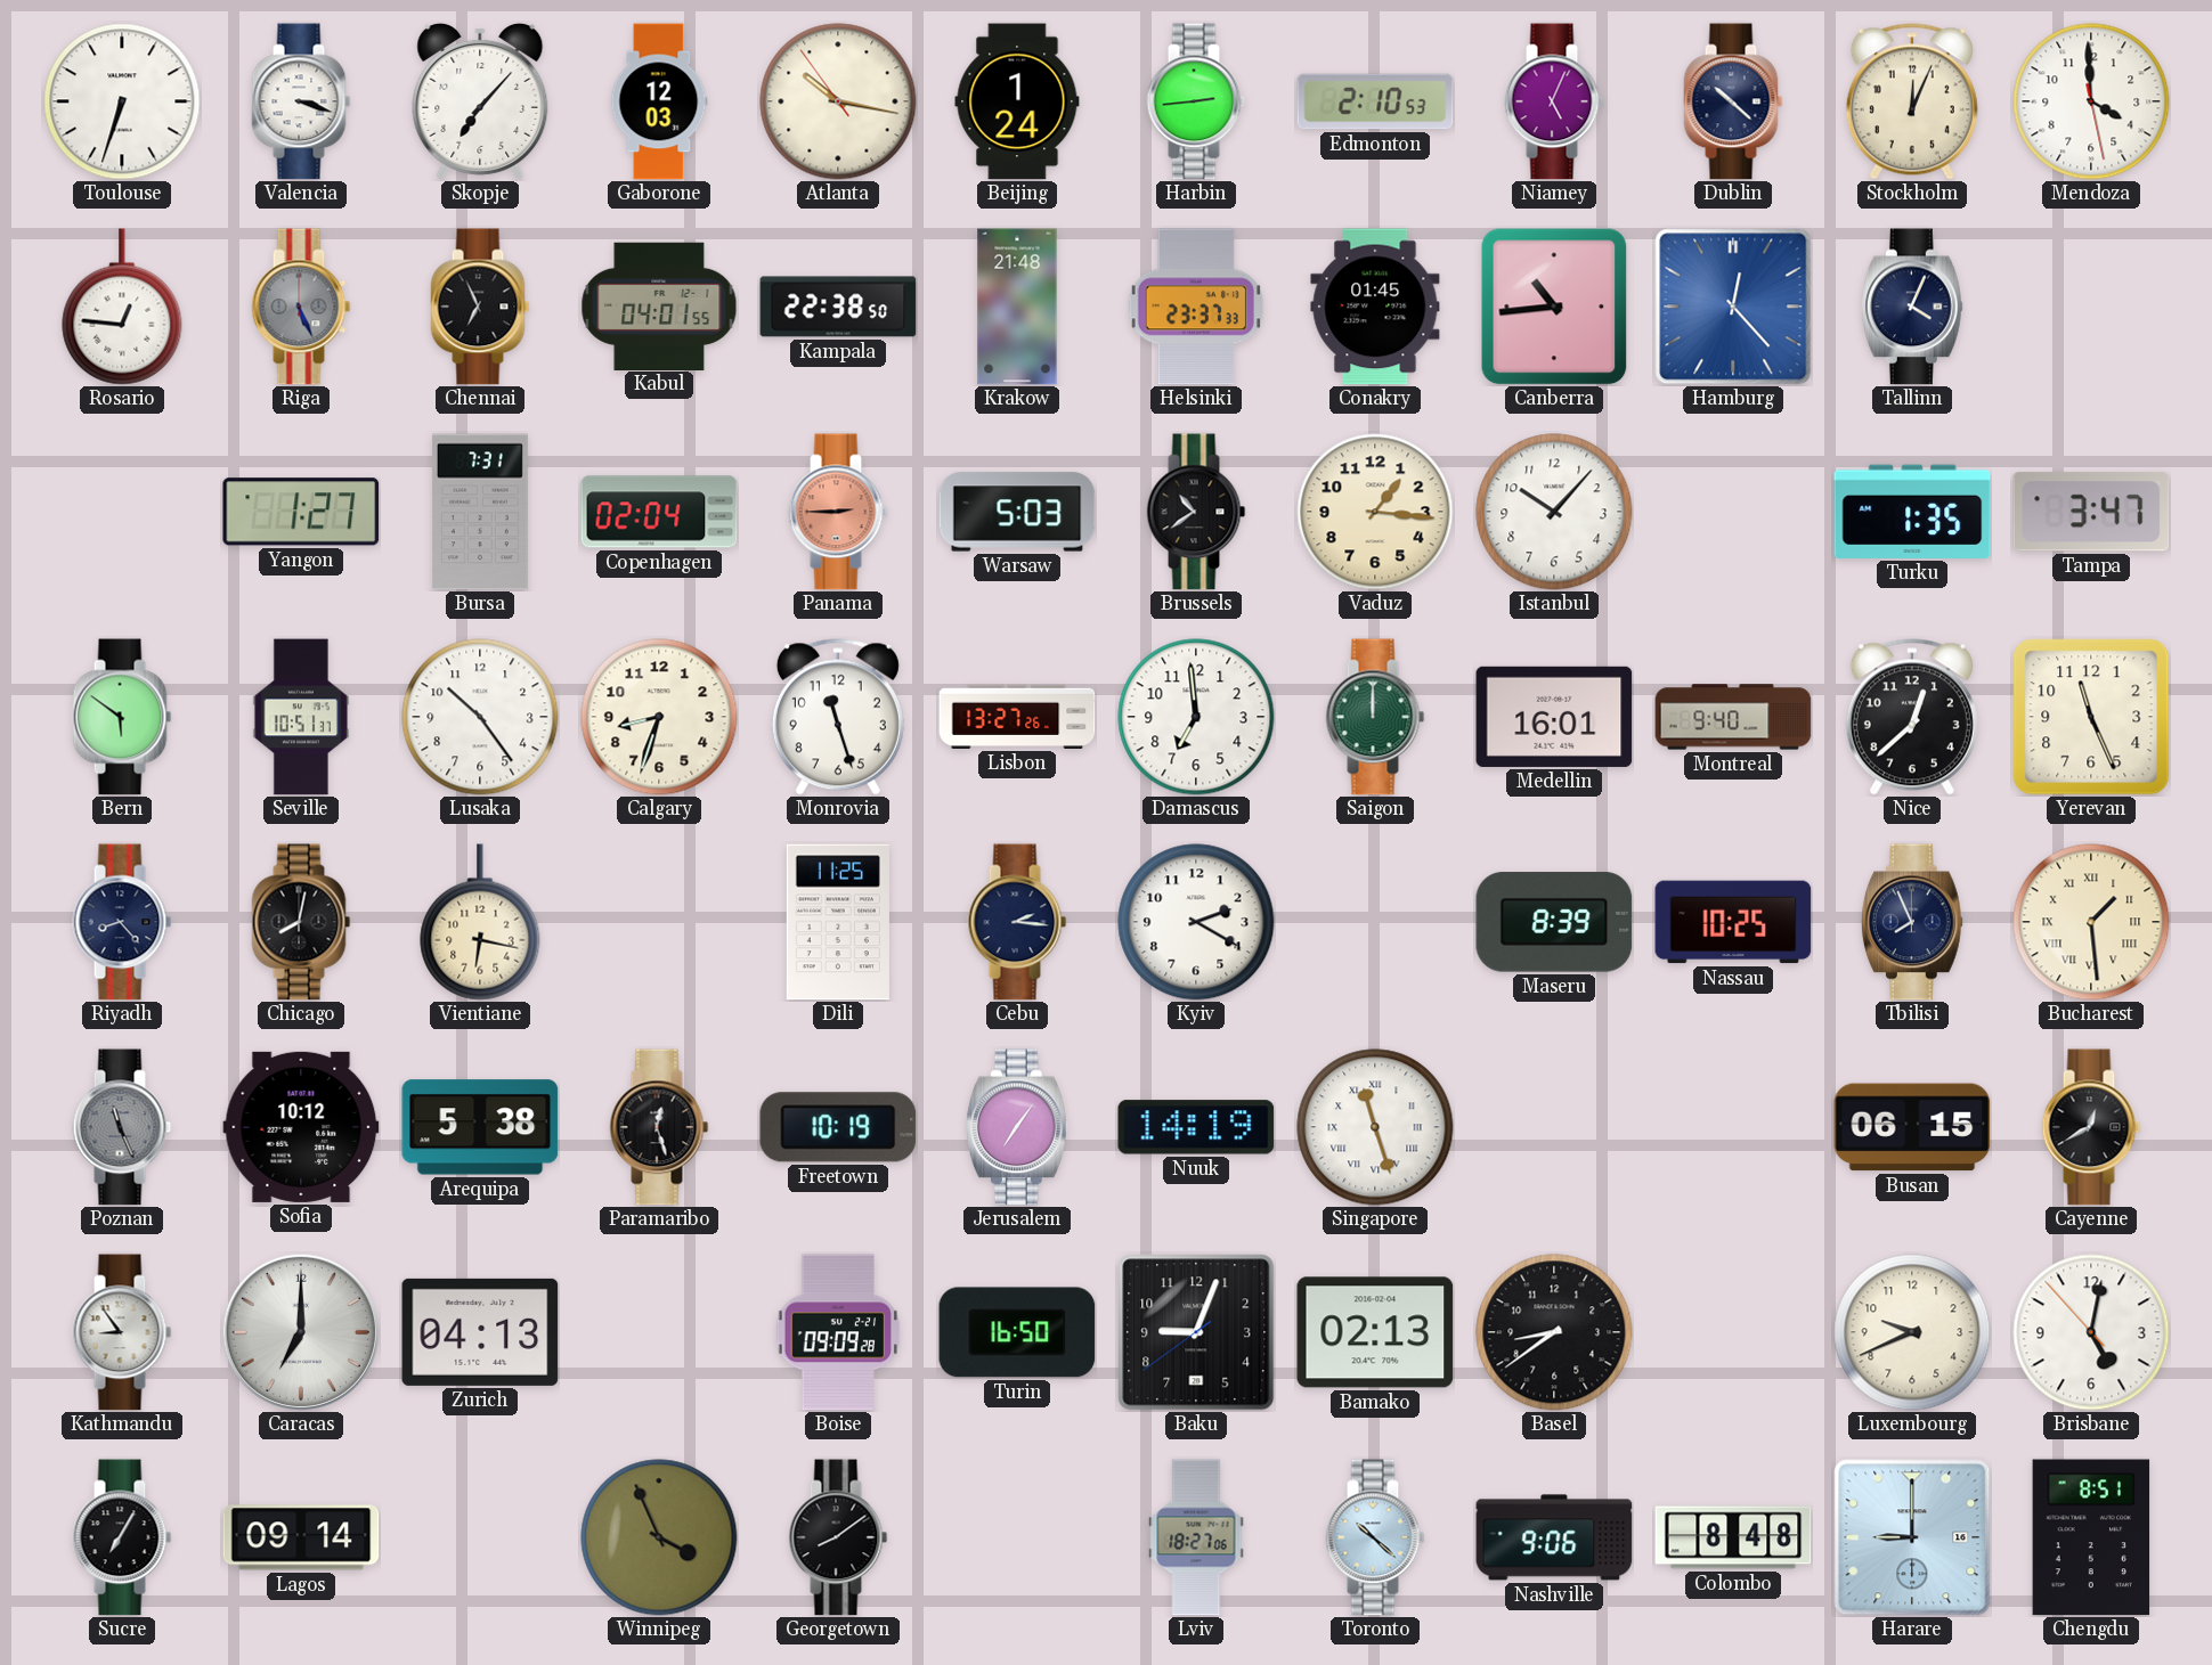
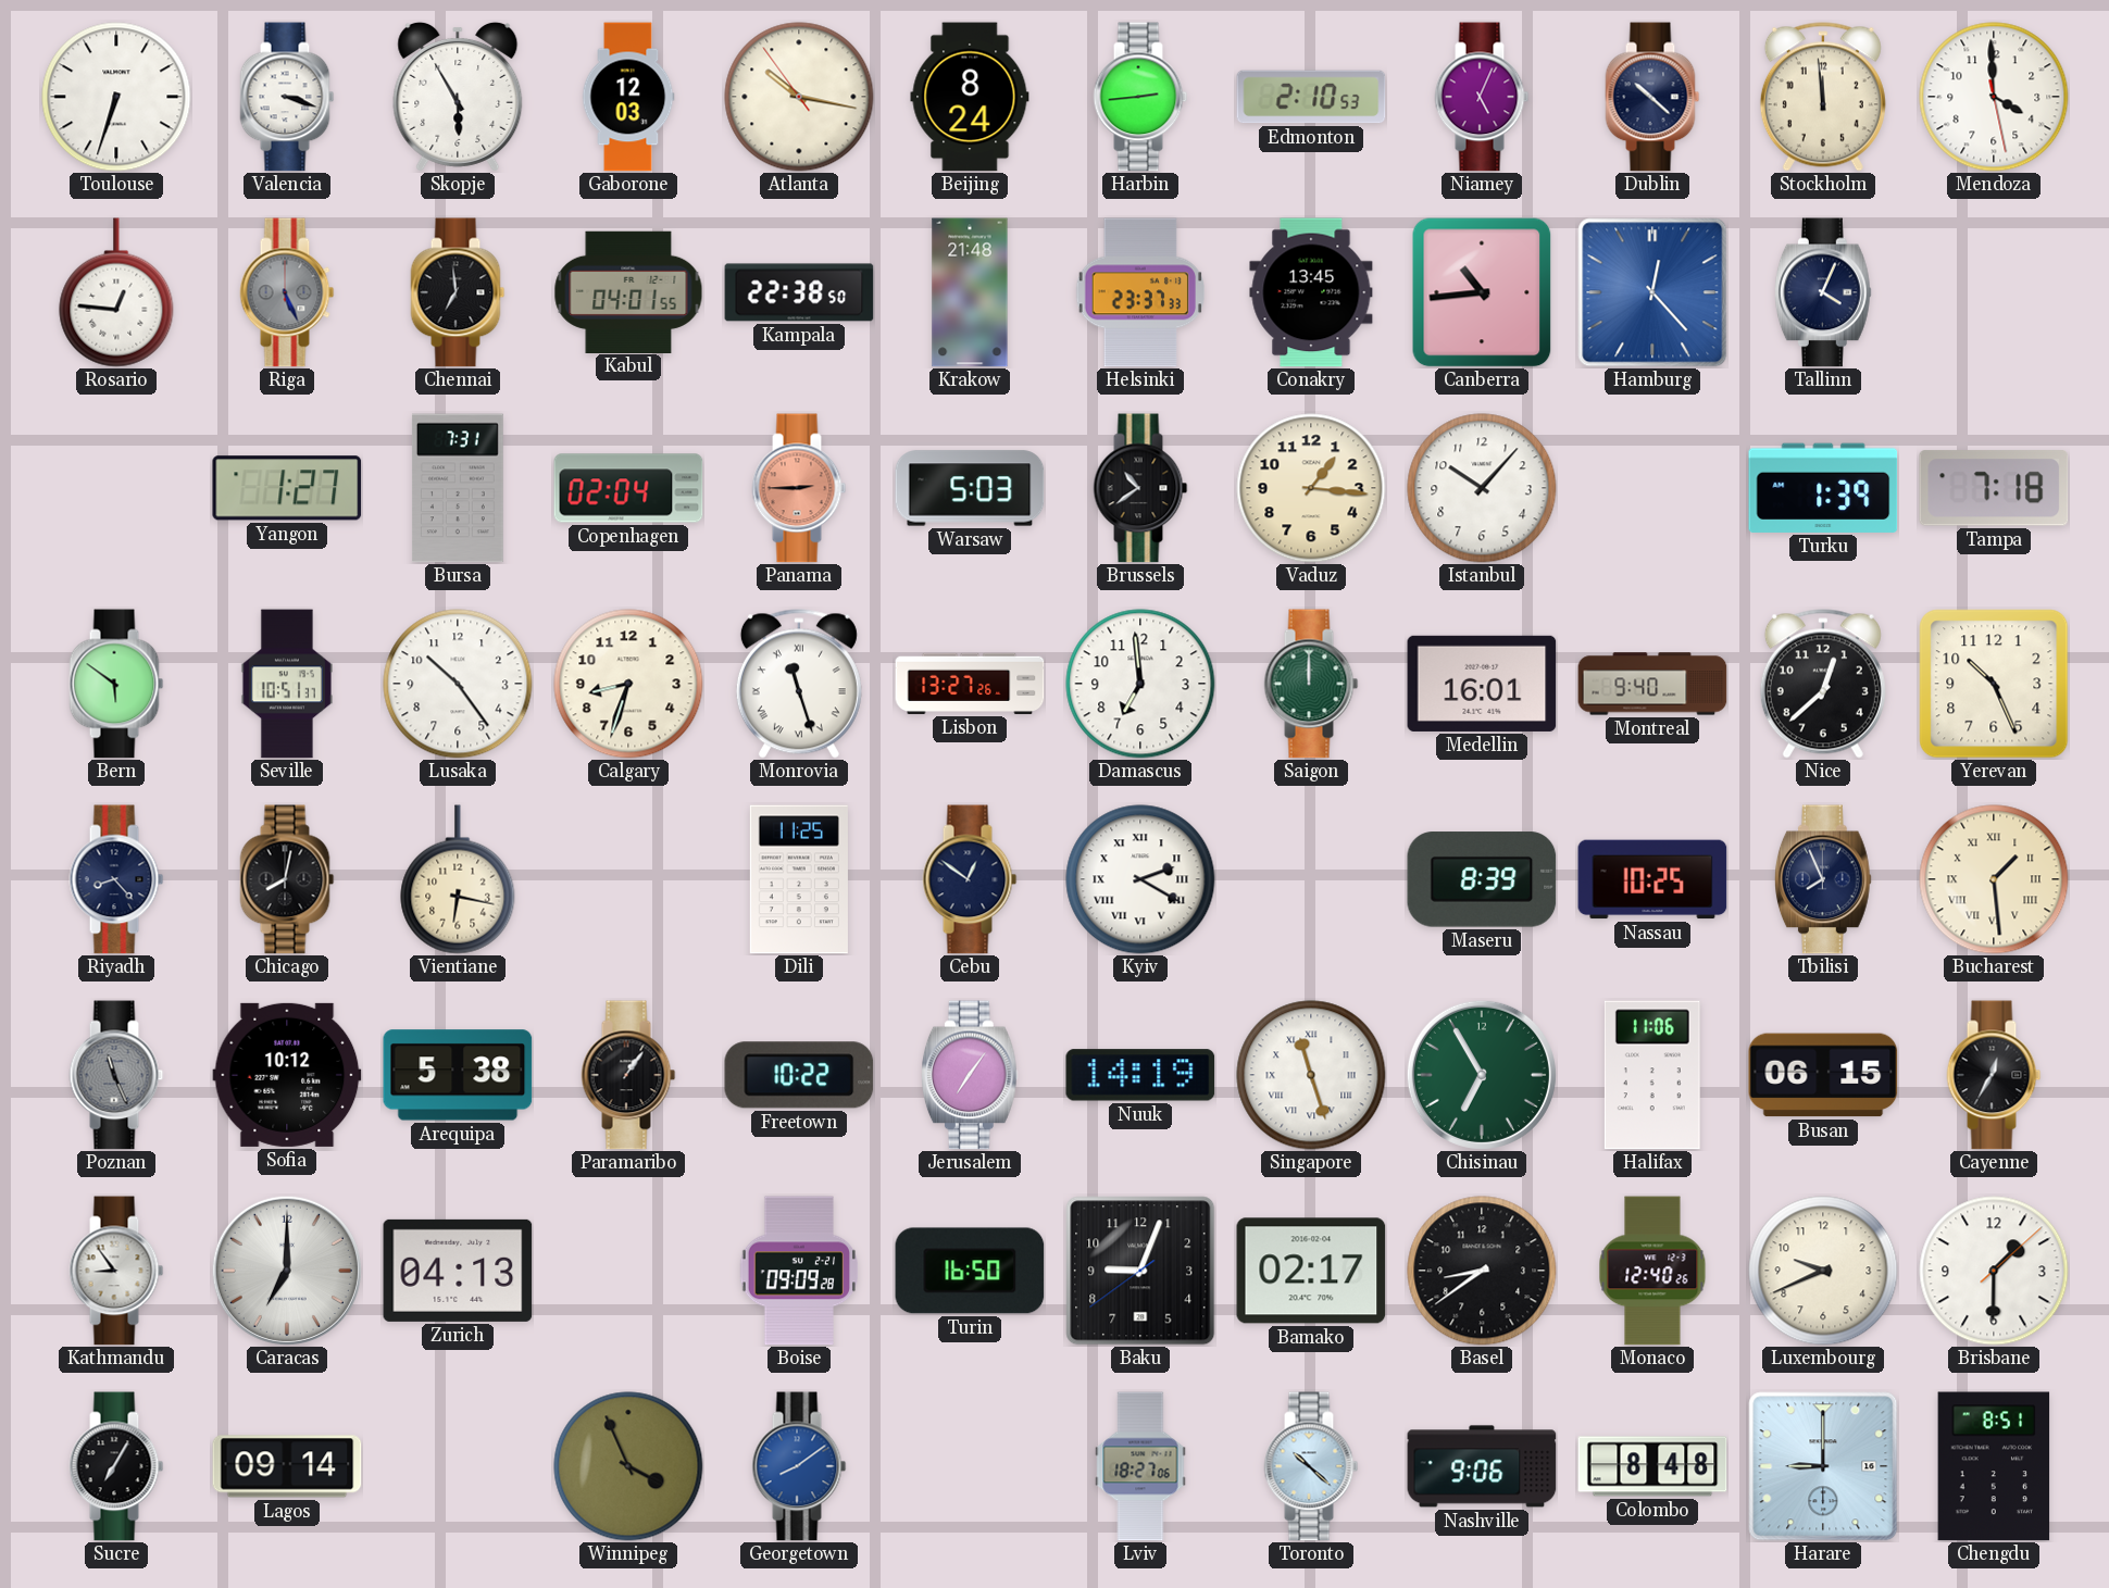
Skopje: 7:07 -> 5:55
Beijing: 1:24 -> 8:24
Stockholm: 12:04 -> 11:59
Chennai: 6:56 -> 6:59
Conakry: 01:45 -> 13:45
Turku: 1:35 -> 1:39
Tampa: 3:47 -> 7:18
Monrovia numerals: Arabic -> Roman
Yerevan: 11:26 -> 10:26
Cebu: 2:16 -> 12:51
Kyiv numerals: Arabic -> Roman
Paramaribo: 12:27 -> 1:06
Freetown: 10:19 -> 10:22
Chisinau: none -> 6:55
Halifax: none -> 11:06
Cayenne: 12:40 -> 12:35
Bamako: 02:13 -> 02:17
Monaco: none -> 12:40
Brisbane: 5:01 -> 1:30
Georgetown dial: black -> blue
